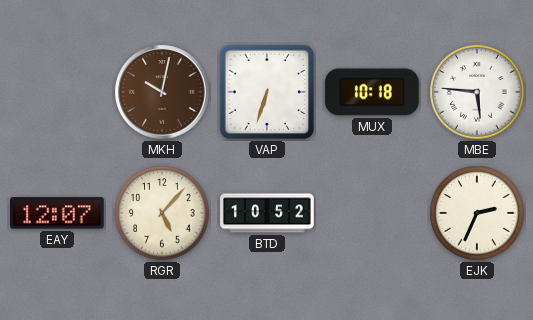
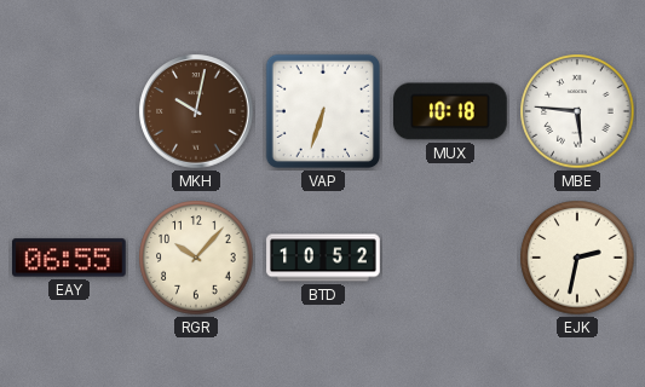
EAY: 12:07 -> 06:55
RGR: 5:07 -> 10:07
EJK: 2:34 -> 2:32
